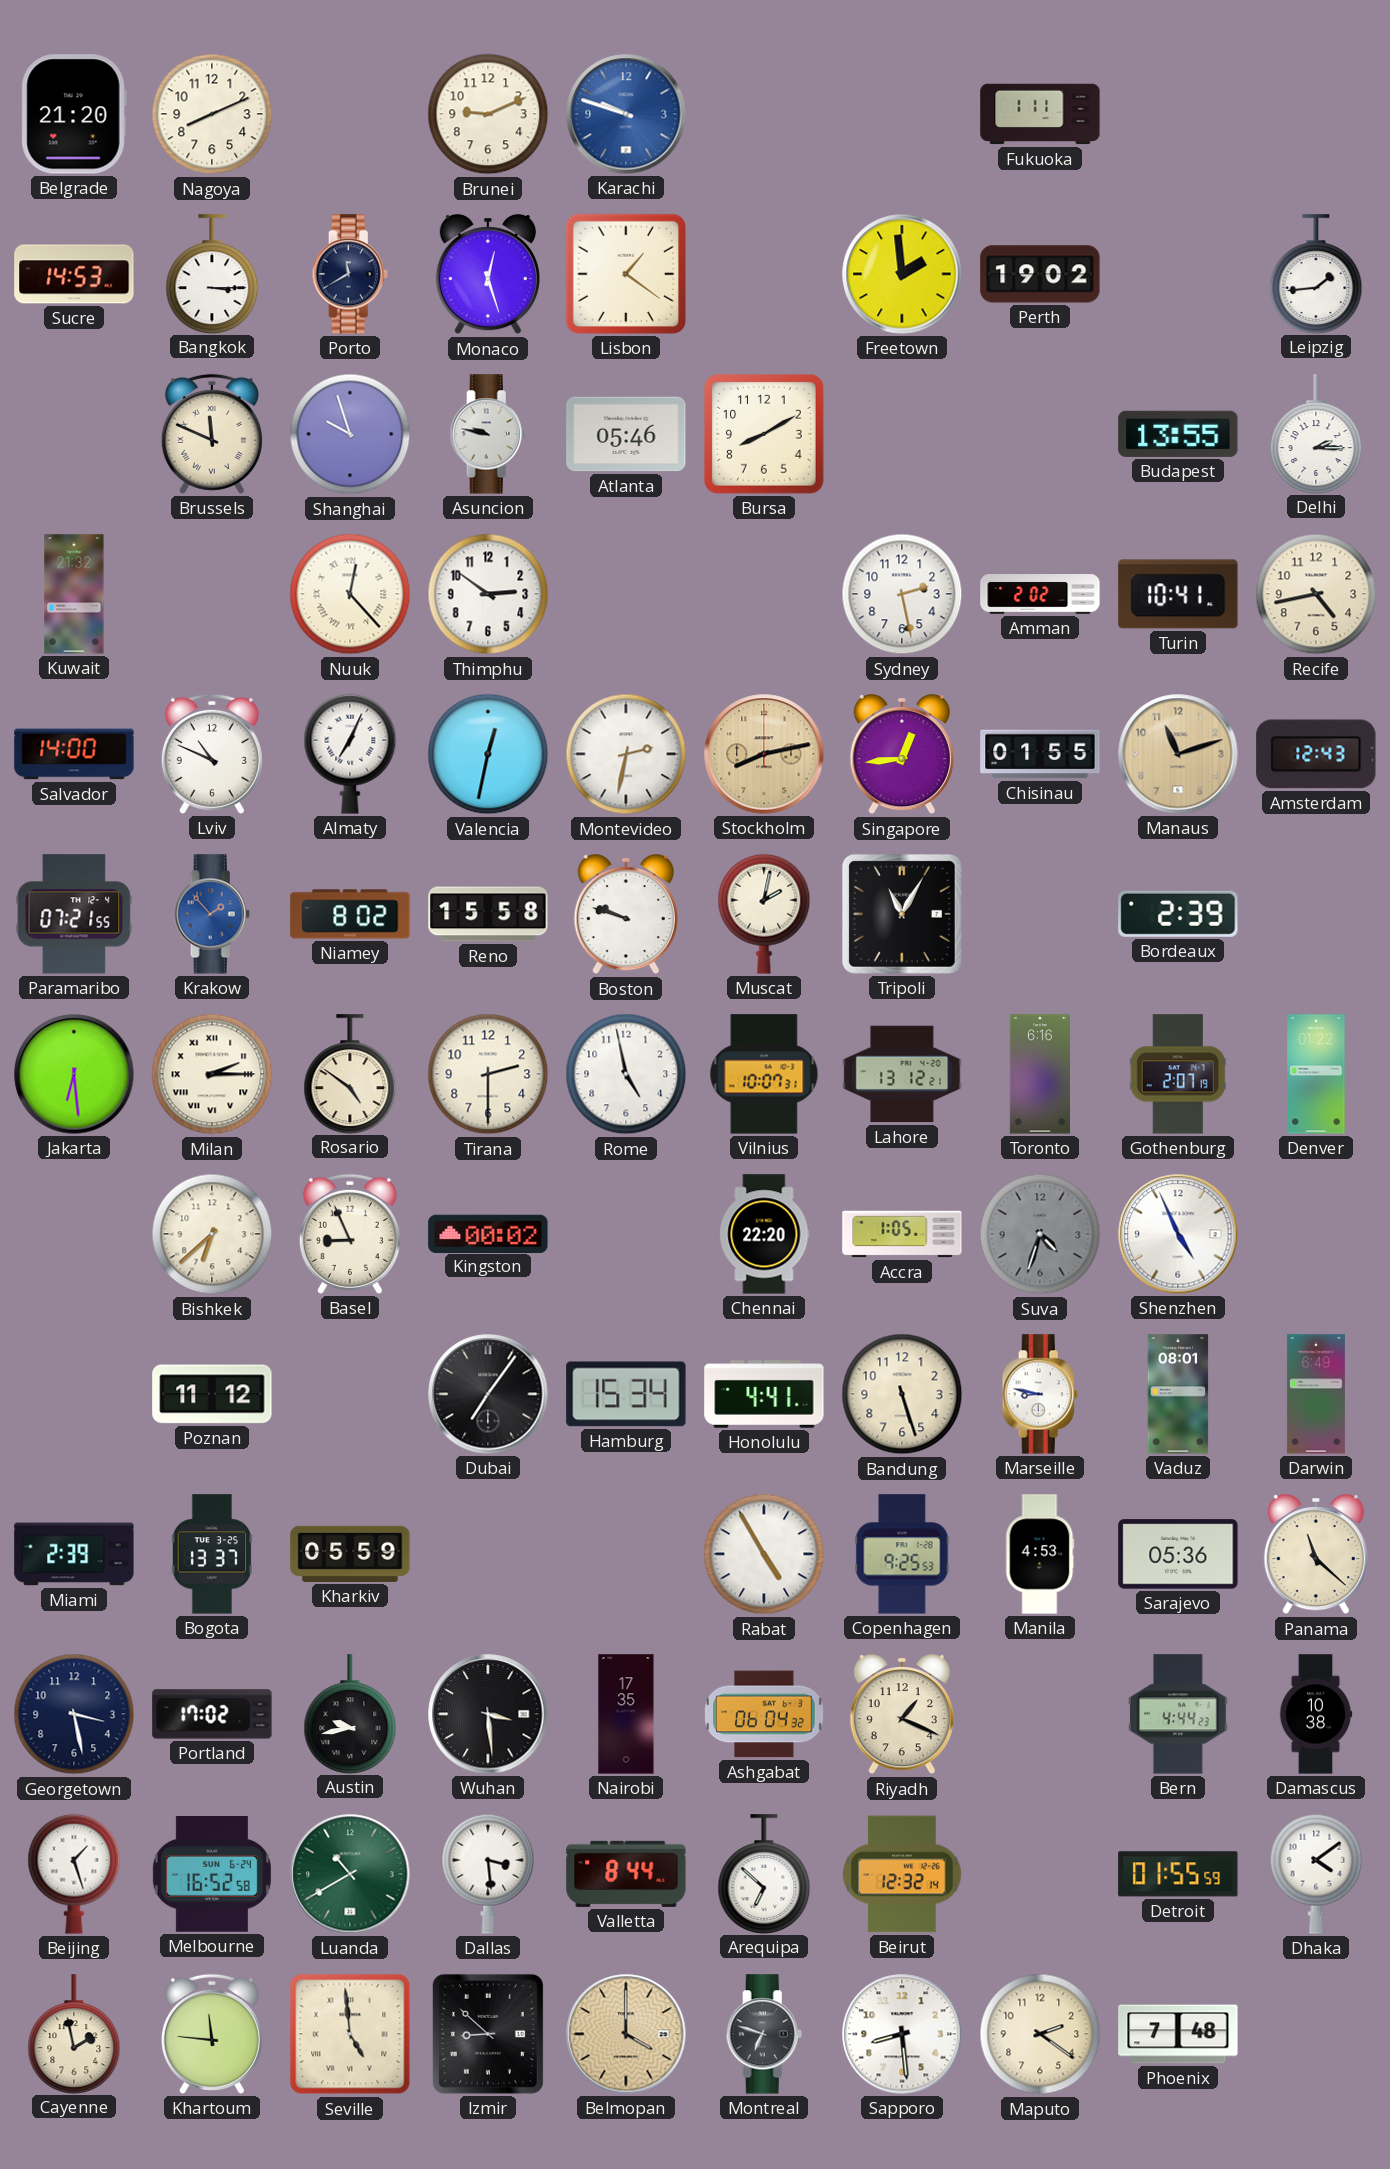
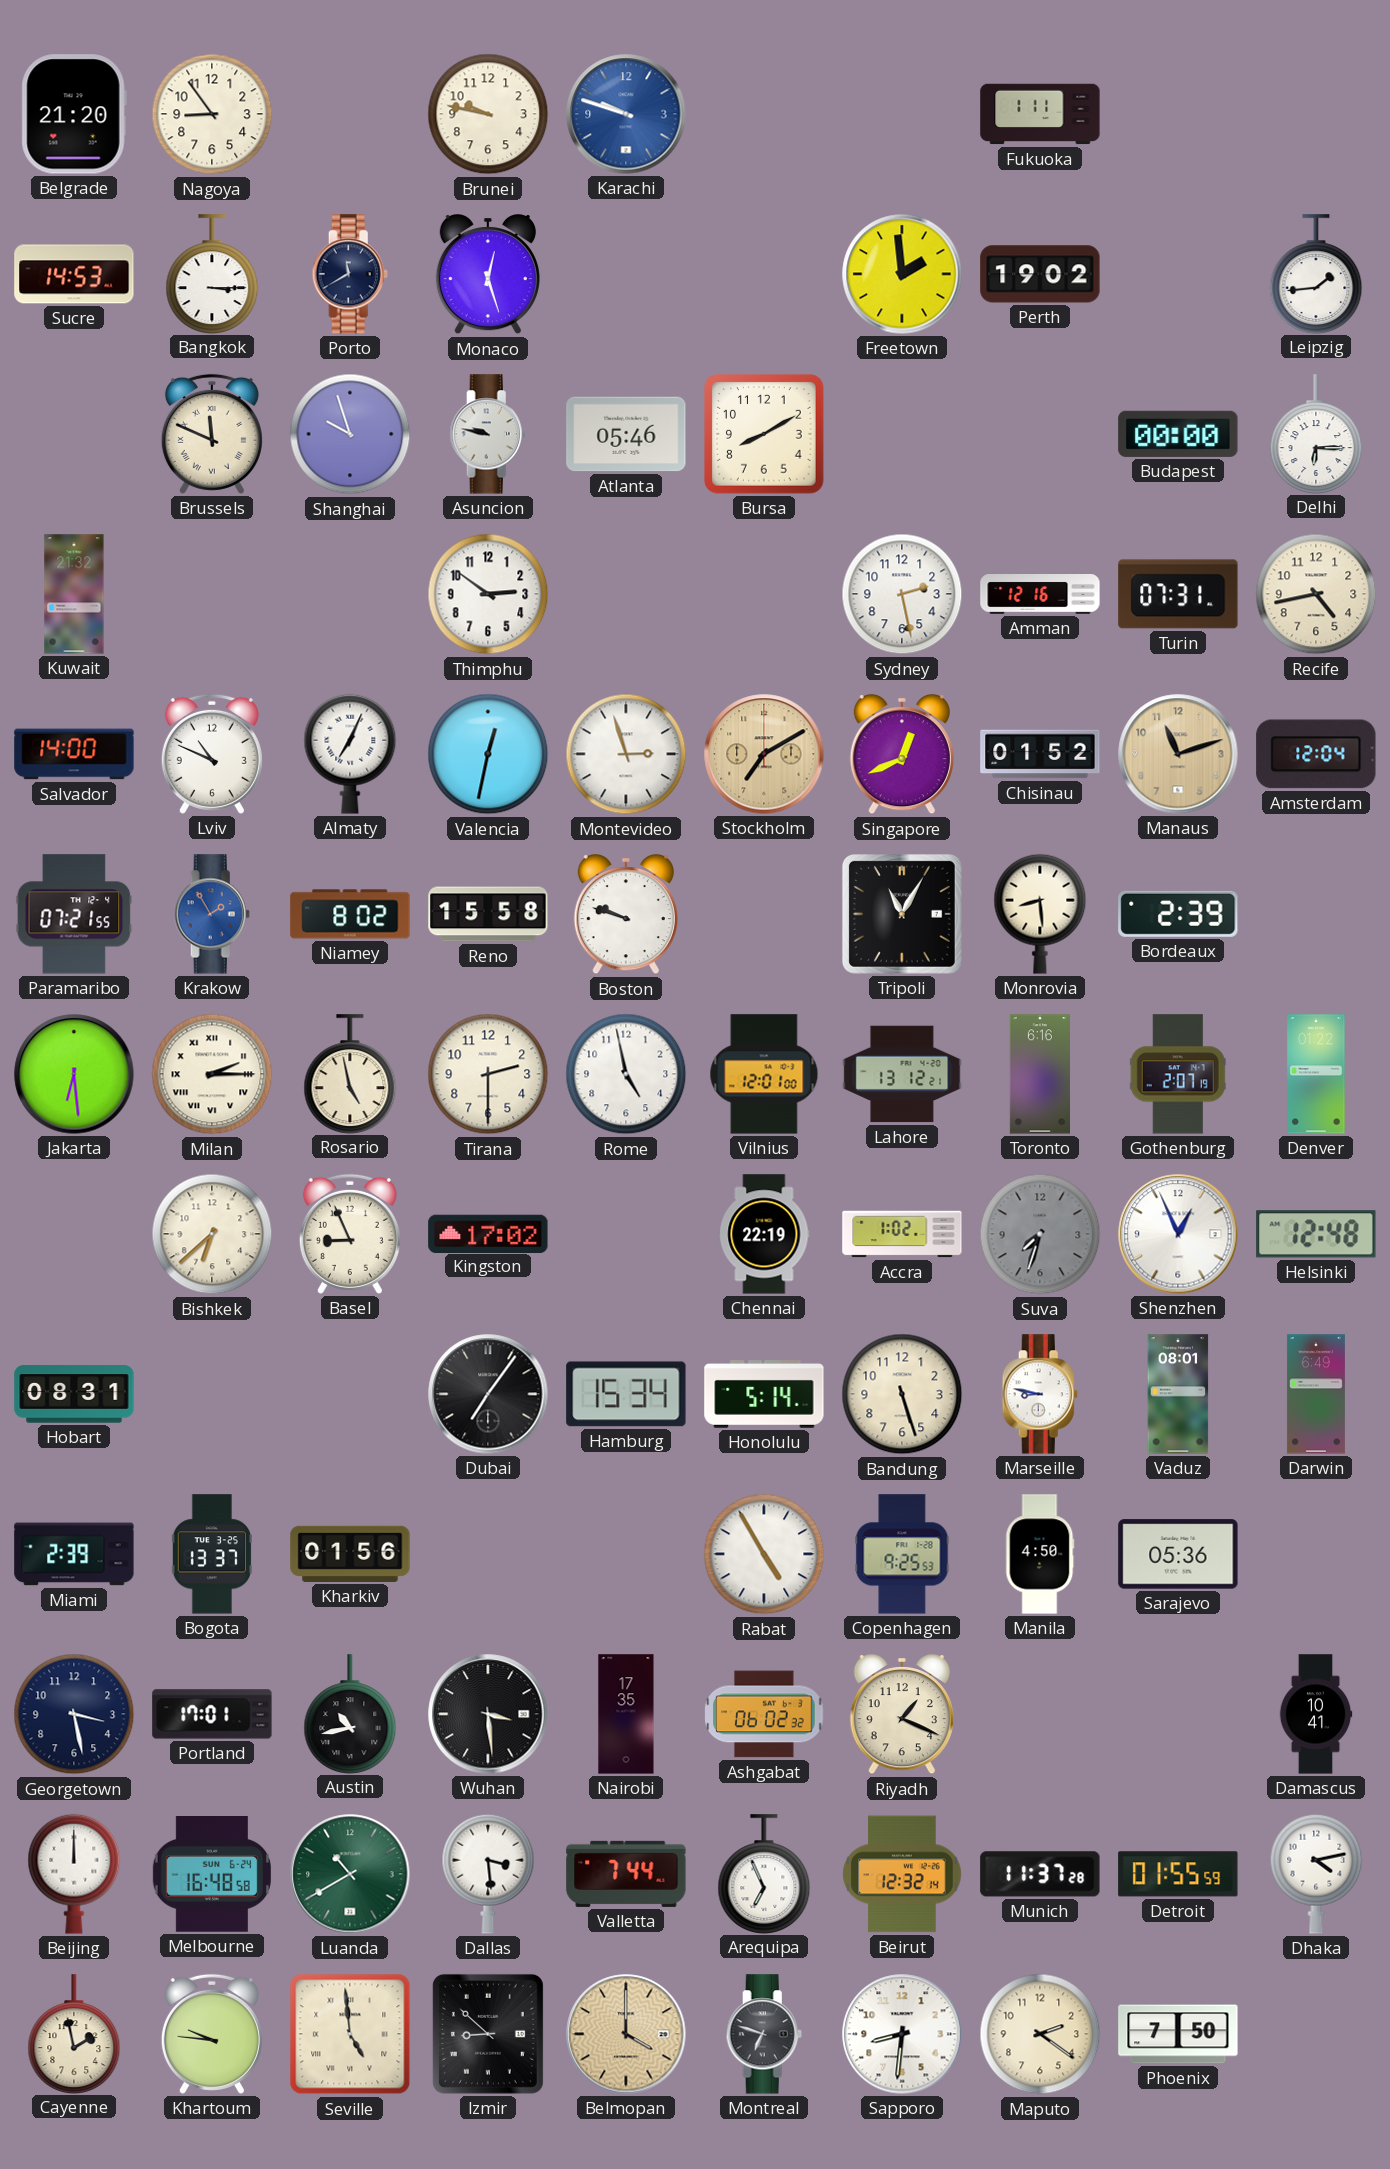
Nagoya: 8:11 -> 8:54
Brunei: 9:11 -> 9:47
Lisbon: 1:21 -> none
Budapest: 13:55 -> 00:00
Delhi: 2:15 -> 6:15
Nuuk: 12:23 -> none
Amman: 2:02 -> 12:16
Turin: 10:41 -> 07:31
Montevideo: 2:32 -> 2:57
Stockholm: 8:13 -> 7:10
Singapore: 12:44 -> 12:41
Chisinau: 01:55 -> 01:52
Amsterdam: 12:43 -> 12:04
Krakow: 1:53 -> 1:55
Muscat: 2:02 -> none
Monrovia: none -> 8:29
Rosario: 4:51 -> 4:58
Vilnius: 10:07 -> 12:01
Kingston: 00:02 -> 17:02
Chennai: 22:20 -> 22:19
Accra: 1:05 -> 1:02
Suva: 4:33 -> 7:33
Shenzhen: 4:56 -> 12:56
Helsinki: none -> 12:48
Hobart: none -> 08:31
Poznan: 11:12 -> none
Honolulu: 4:41 -> 5:14
Kharkiv: 05:59 -> 01:56
Manila: 4:53 -> 4:50
Panama: 11:22 -> none
Portland: 17:02 -> 17:01
Austin: 9:43 -> 10:43
Ashgabat: 06:04 -> 06:02
Bern: 4:44 -> none
Damascus: 10:38 -> 10:41
Beijing: 1:27 -> 12:00
Melbourne: 16:52 -> 16:48
Valletta: 8:44 -> 7:44
Arequipa: 6:52 -> 6:56
Munich: none -> 11:37
Dhaka: 4:09 -> 4:13
Khartoum: 11:46 -> 9:46
Sapporo: 8:29 -> 8:31
Phoenix: 7:48 -> 7:50
